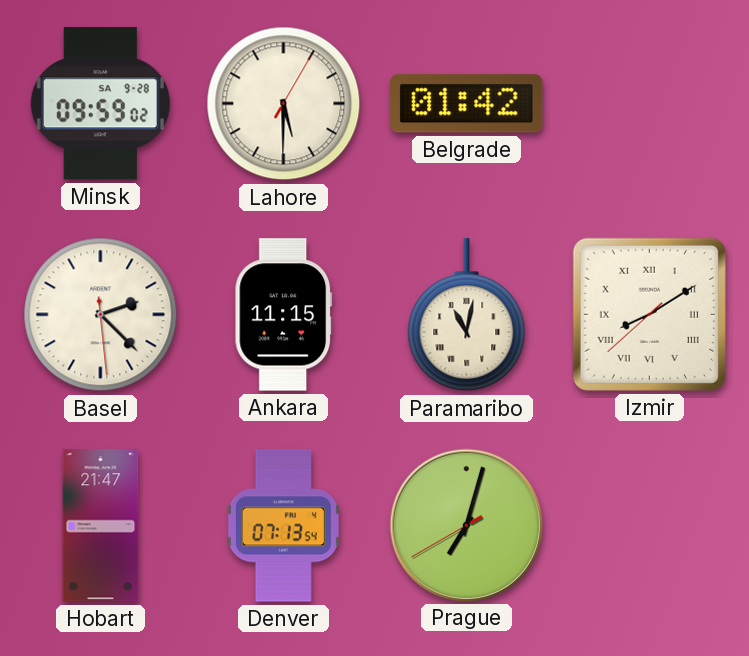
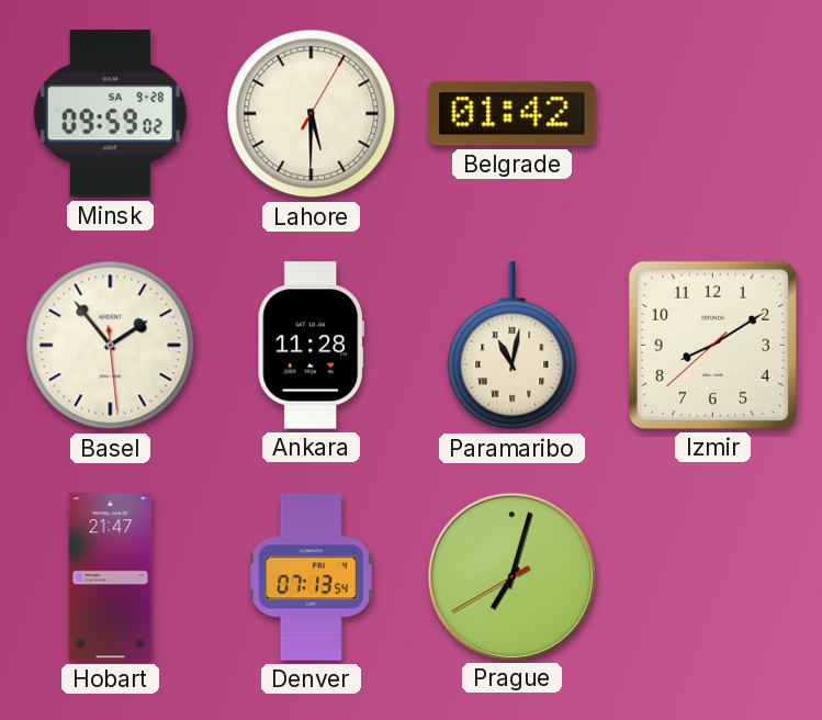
Basel: 2:22 -> 1:53
Ankara: 11:15 -> 11:28
Izmir numerals: Roman -> Arabic
